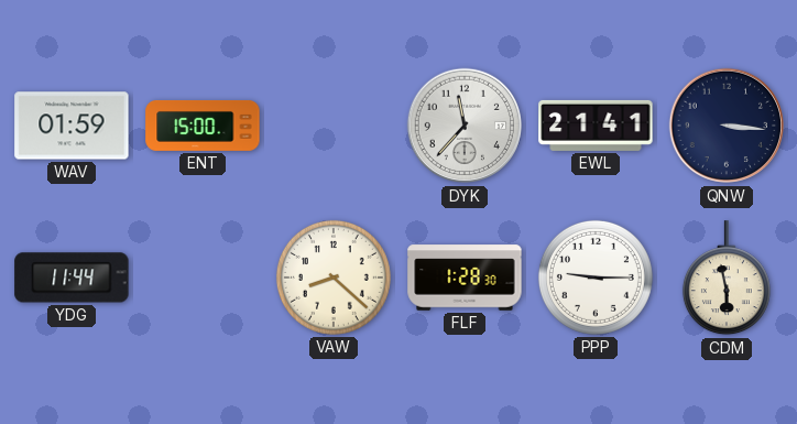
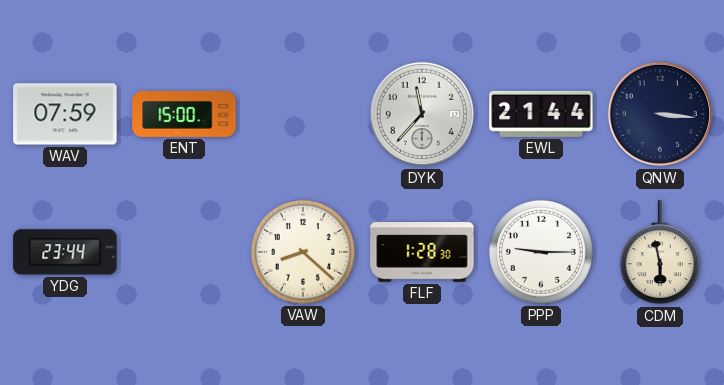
WAV: 01:59 -> 07:59
EWL: 21:41 -> 21:44
YDG: 11:44 -> 23:44
